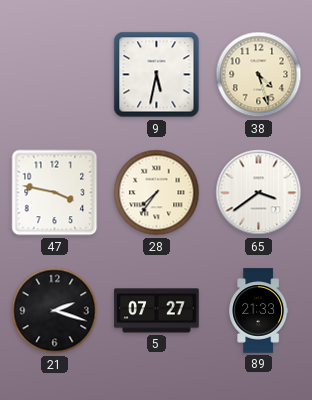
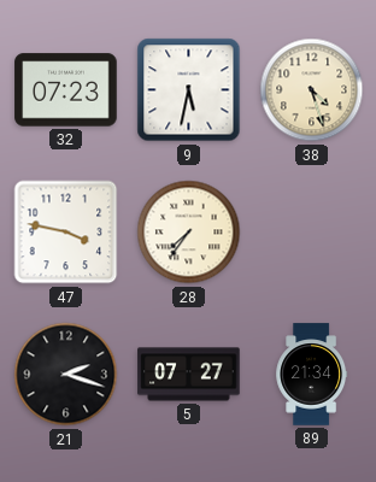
32: none -> 07:23
65: 3:39 -> none
89: 21:33 -> 21:34
